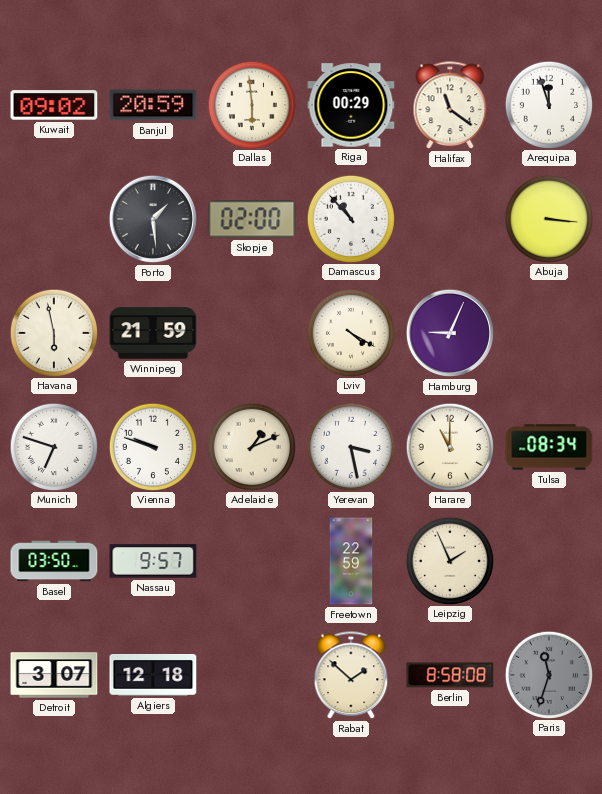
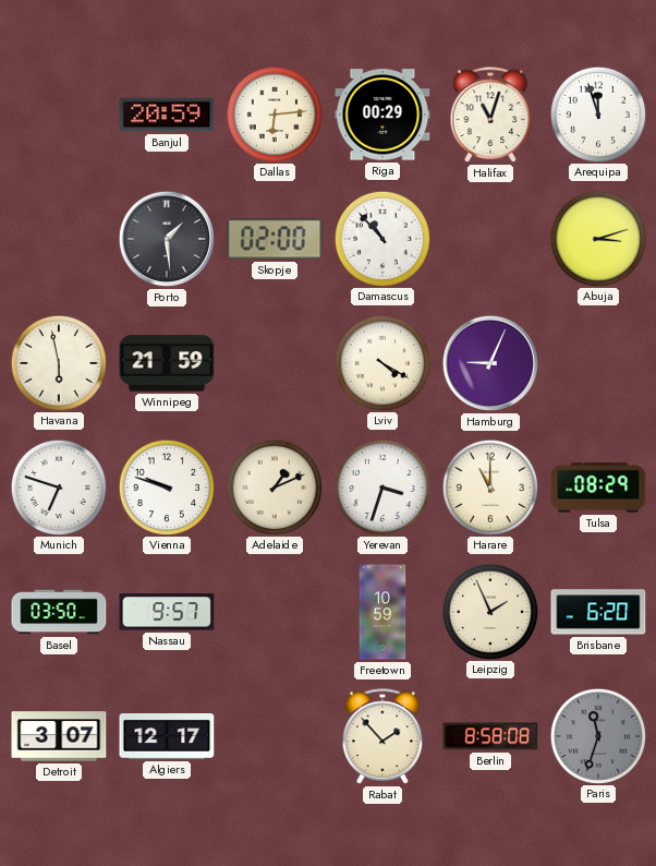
Kuwait: 09:02 -> none
Dallas: 5:59 -> 6:14
Halifax: 11:21 -> 11:03
Abuja: 3:16 -> 3:12
Yerevan: 3:28 -> 3:33
Tulsa: 08:34 -> 08:29
Freetown: 22:59 -> 10:59
Brisbane: none -> 6:20
Algiers: 12:18 -> 12:17
Rabat: 1:52 -> 1:53
